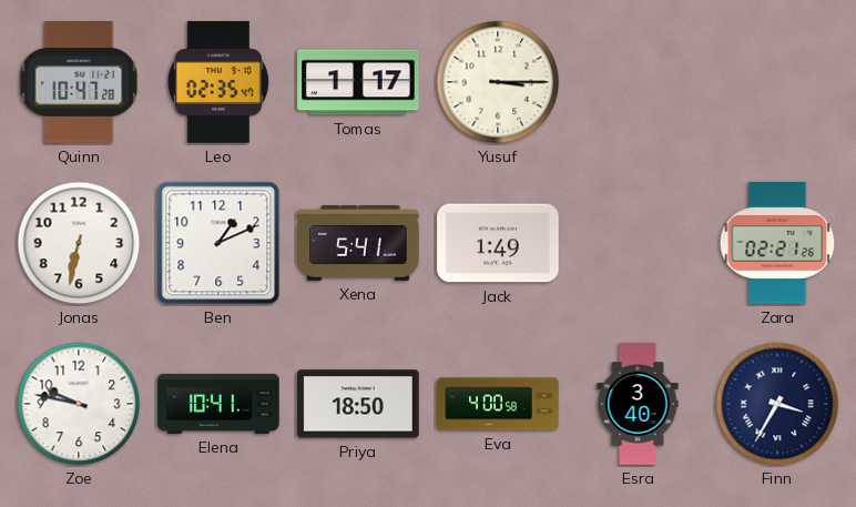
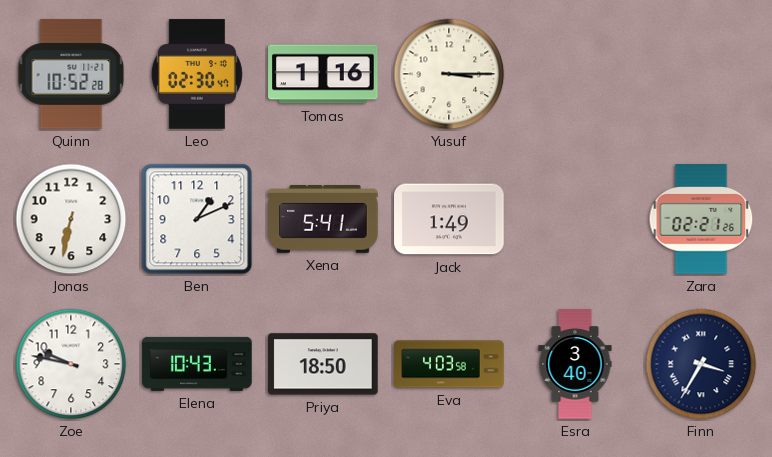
Quinn: 10:47 -> 10:52
Leo: 02:35 -> 02:30
Tomas: 1:17 -> 1:16
Elena: 10:41 -> 10:43
Eva: 4:00 -> 4:03
